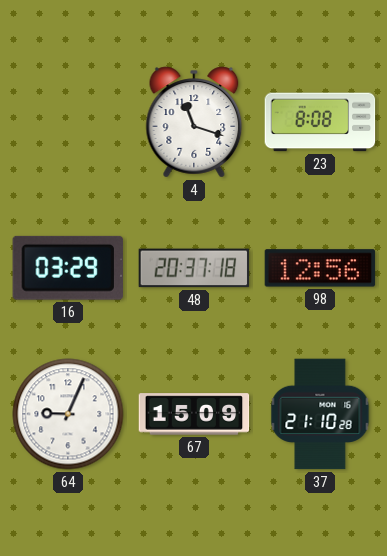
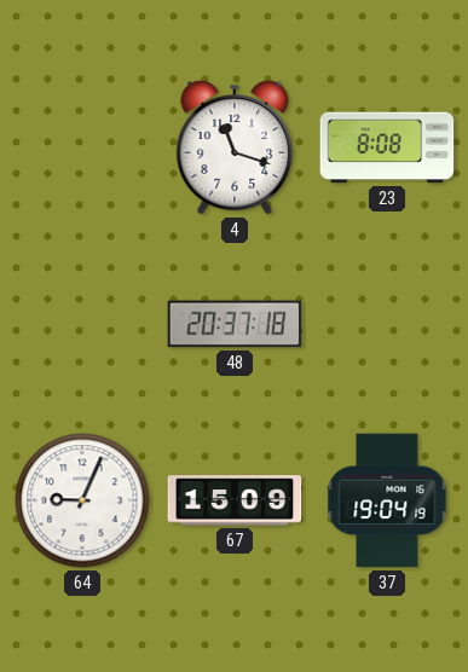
16: 03:29 -> none
98: 12:56 -> none
37: 21:10 -> 19:04
